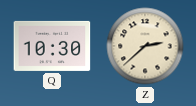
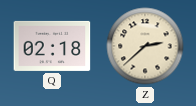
Q: 10:30 -> 02:18
